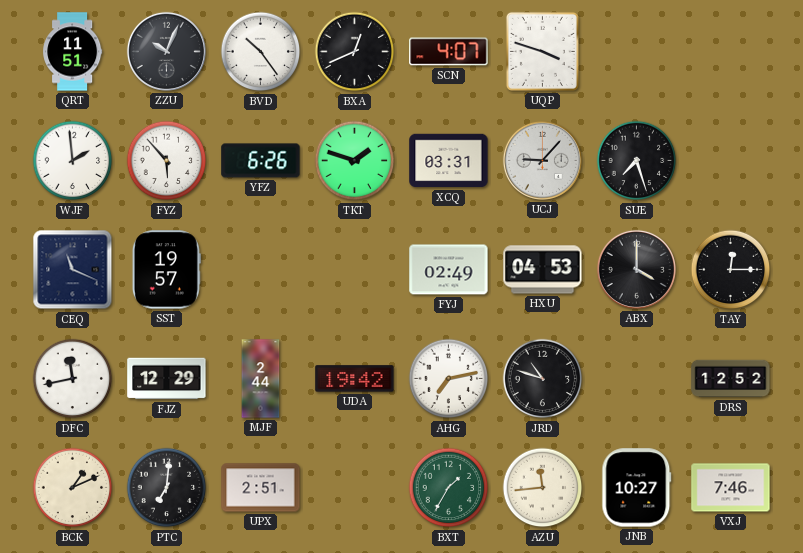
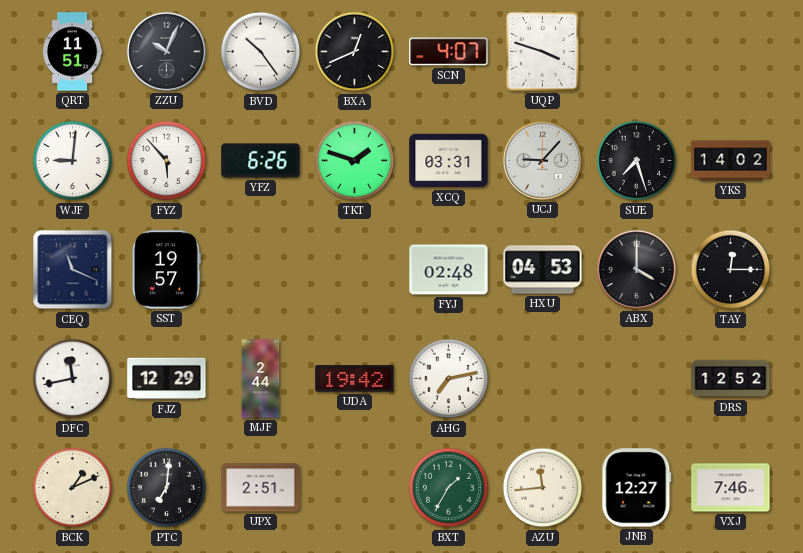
WJF: 1:59 -> 9:01
YKS: none -> 14:02
FYJ: 02:49 -> 02:48
JRD: 10:48 -> none
JNB: 10:27 -> 12:27
